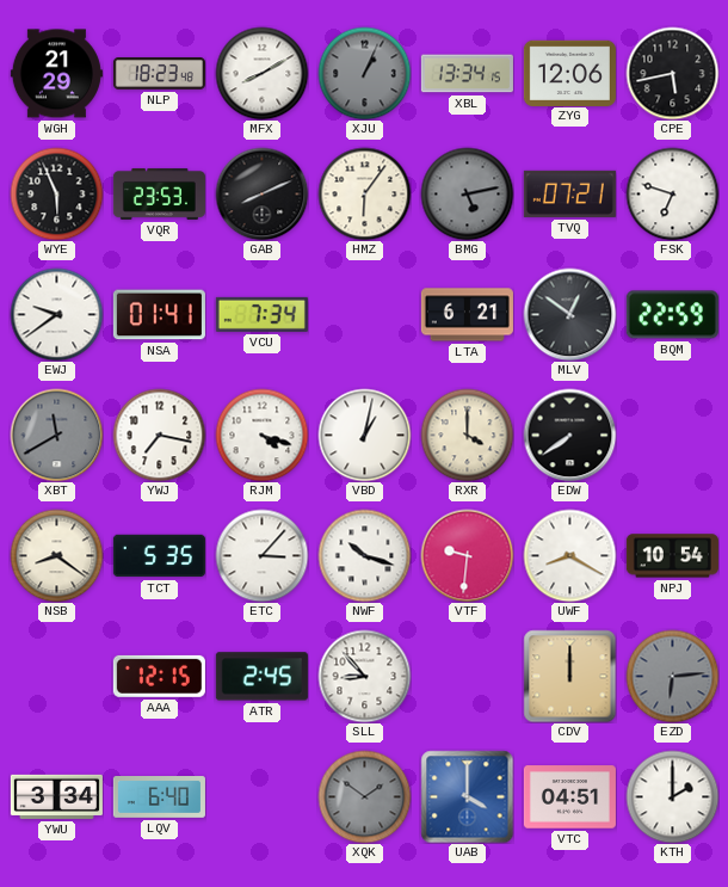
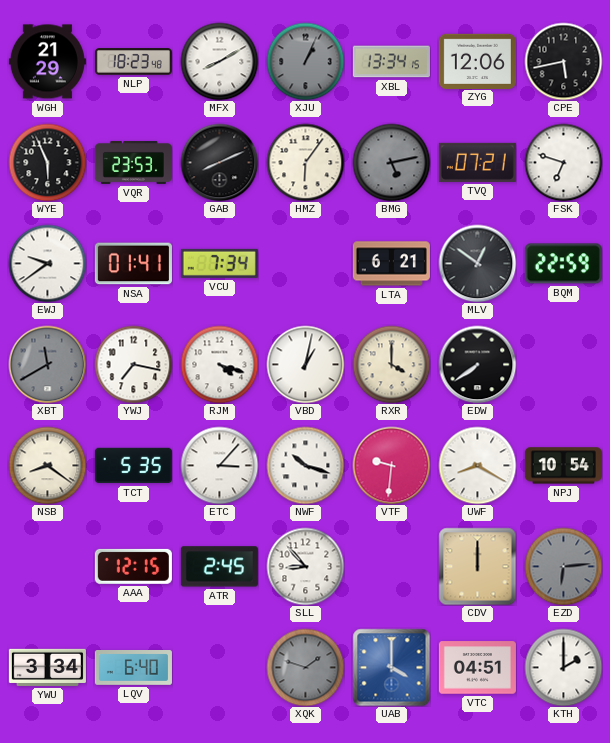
XQK: 1:51 -> 1:48
